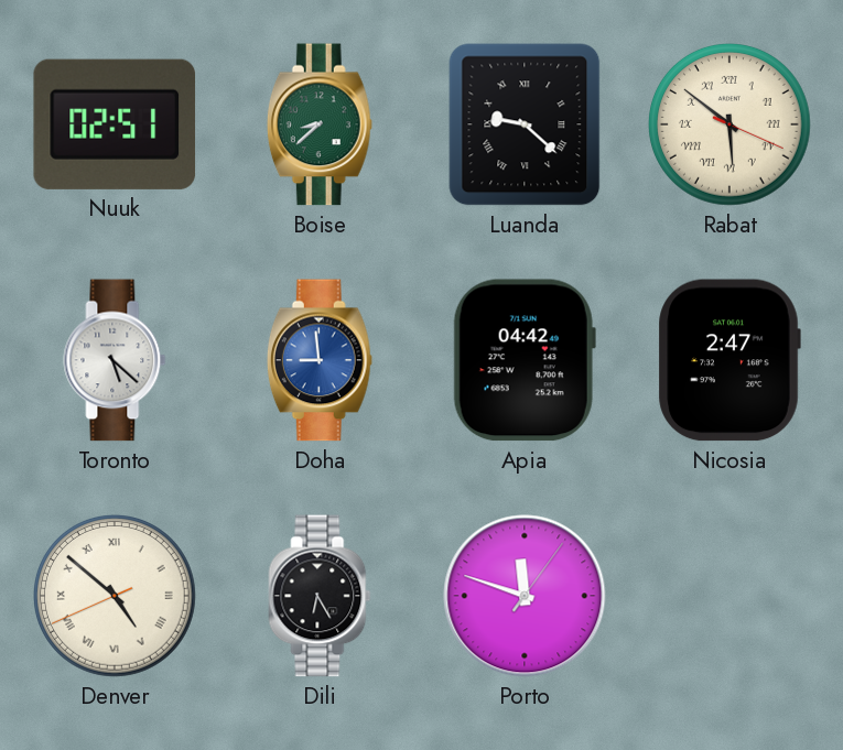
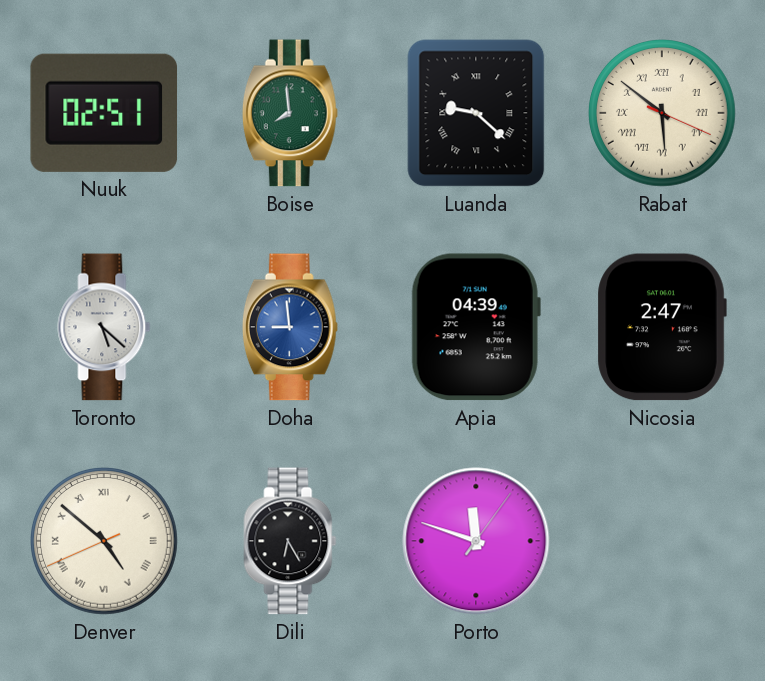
Boise: 8:38 -> 7:59
Apia: 04:42 -> 04:39
